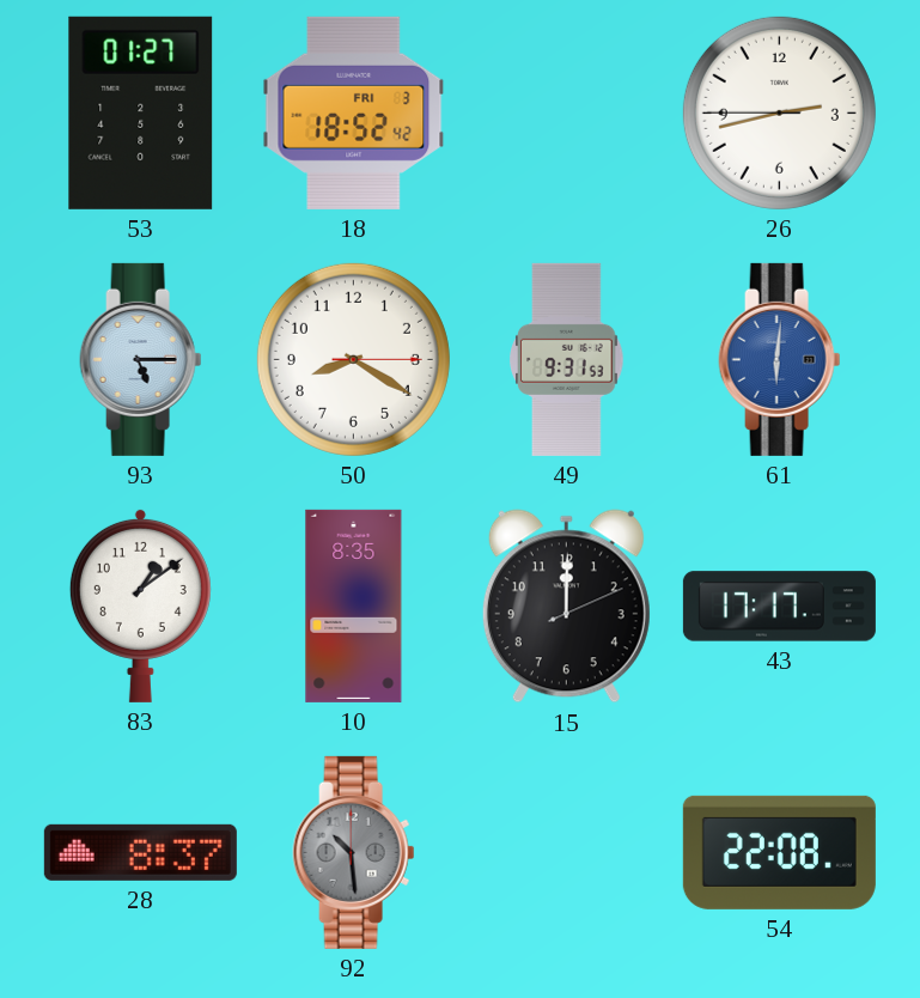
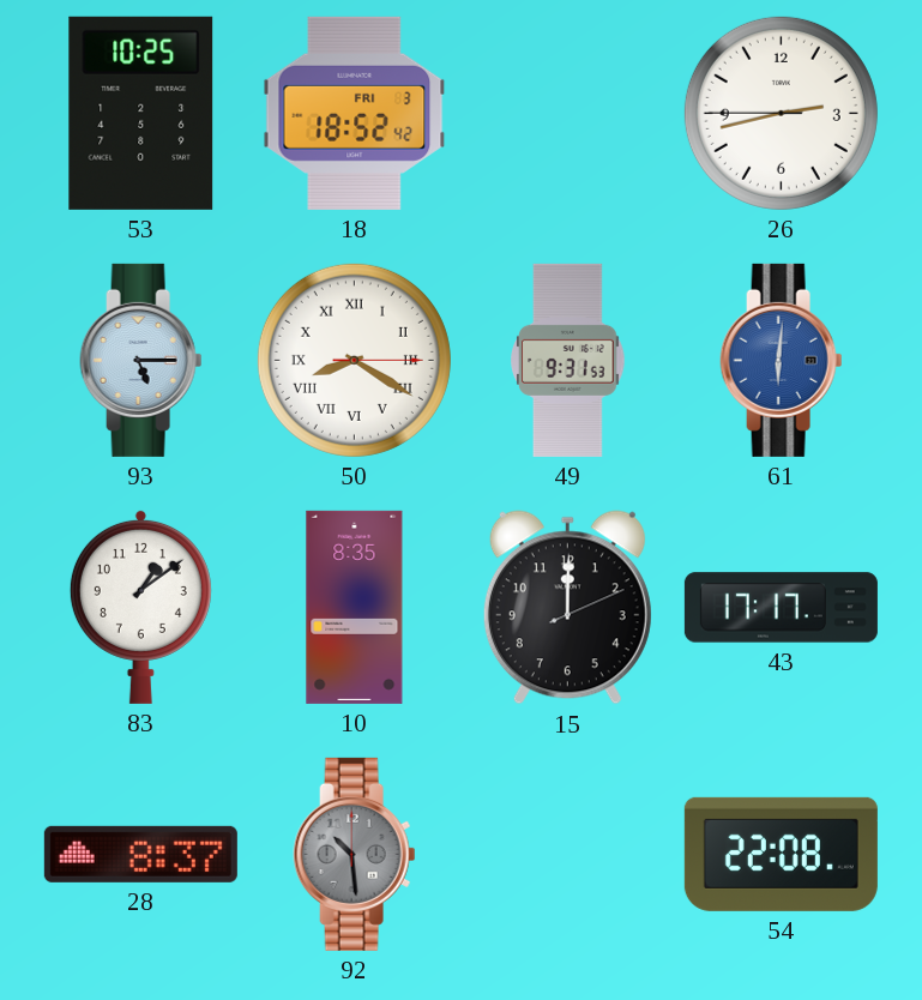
53: 01:27 -> 10:25
50 numerals: Arabic -> Roman
